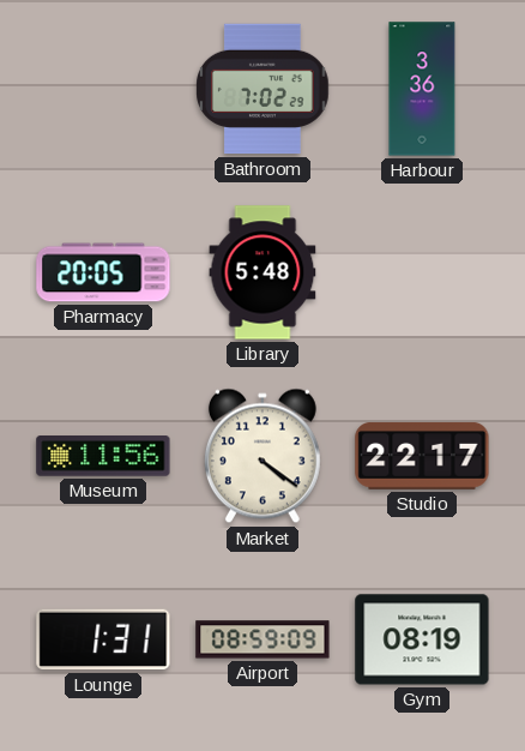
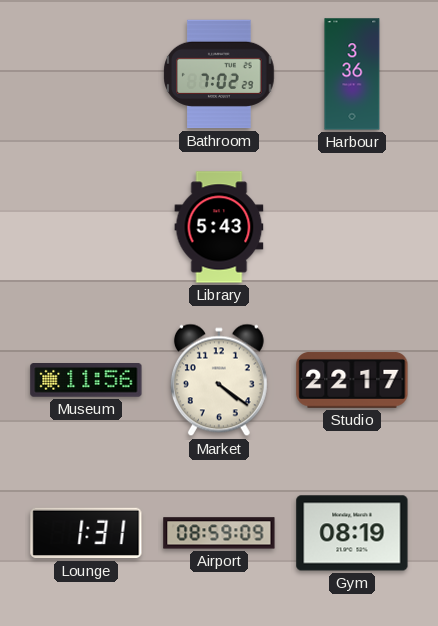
Pharmacy: 20:05 -> none
Library: 5:48 -> 5:43
